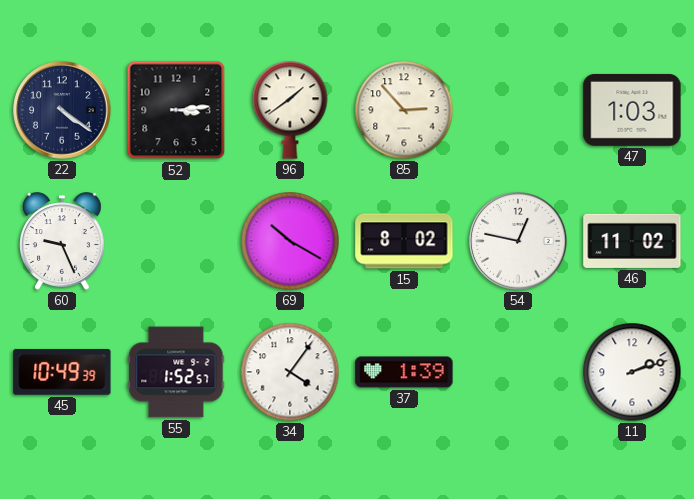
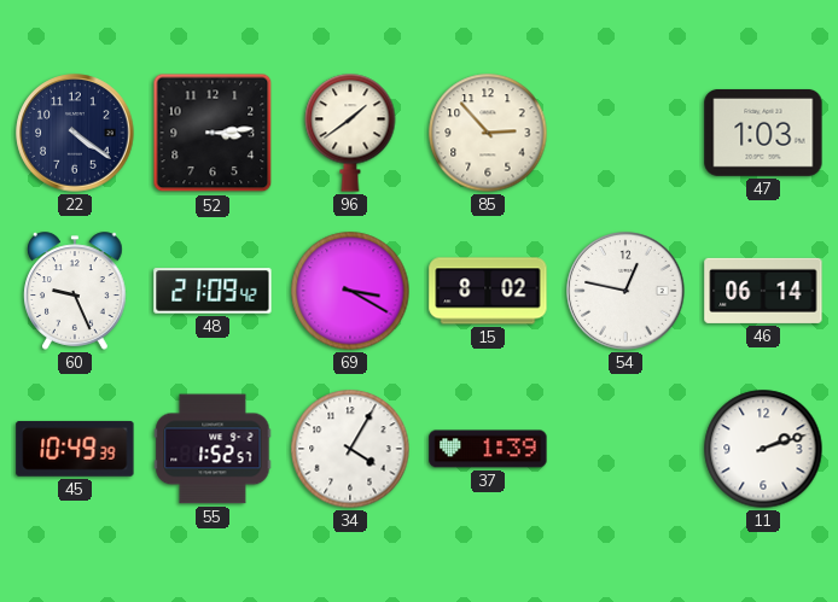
48: none -> 21:09
69: 10:20 -> 3:20
46: 11:02 -> 06:14
34: 4:06 -> 4:05
